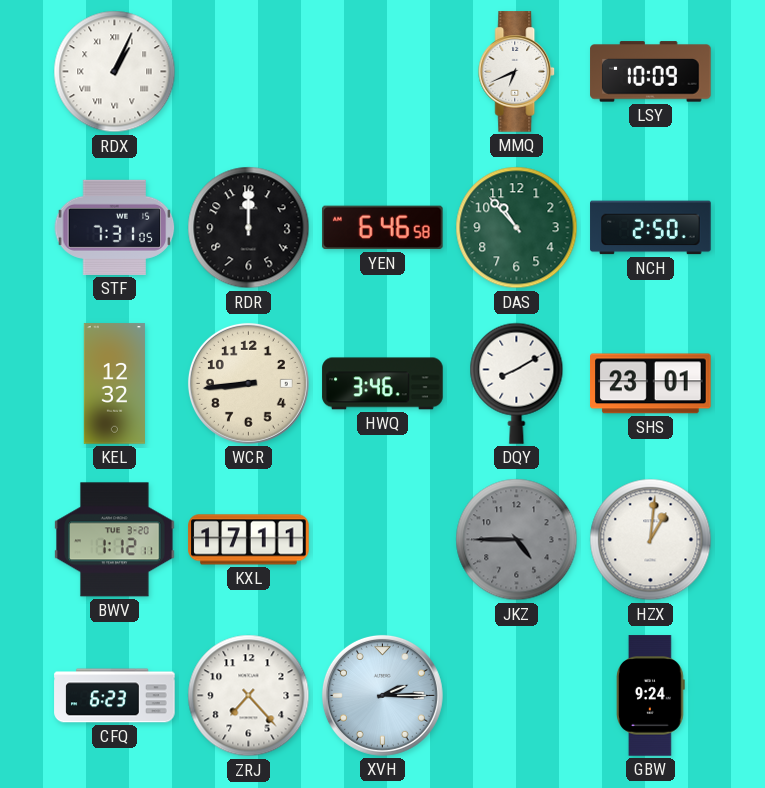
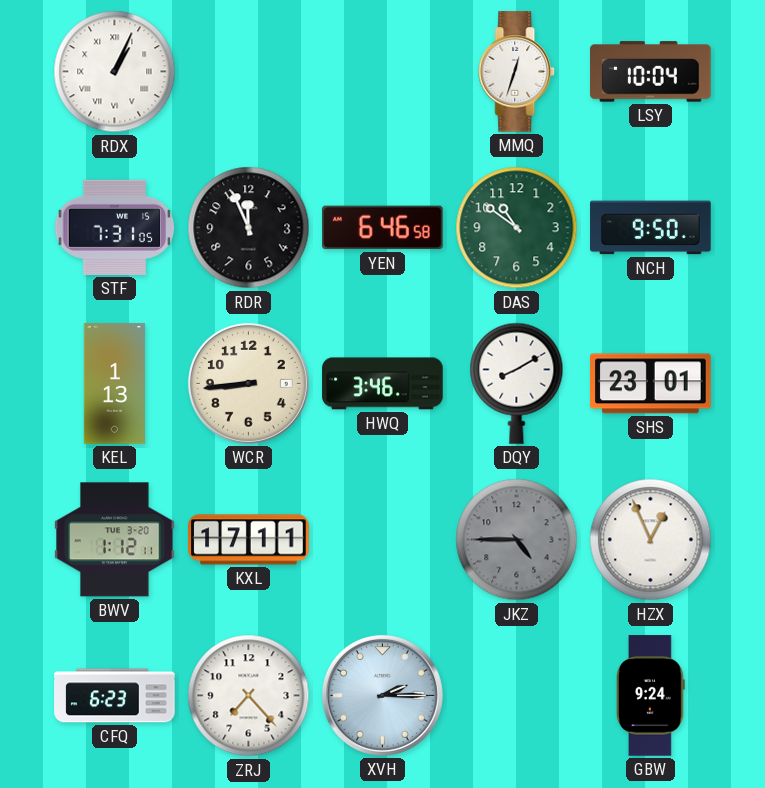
MMQ: 6:41 -> 12:33
LSY: 10:09 -> 10:04
RDR: 12:00 -> 11:56
DAS: 10:53 -> 10:51
NCH: 2:50 -> 9:50
KEL: 12:32 -> 1:13
HZX: 1:01 -> 12:56
